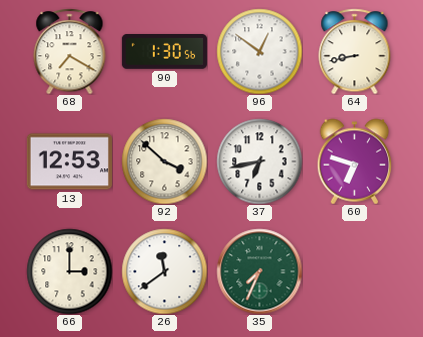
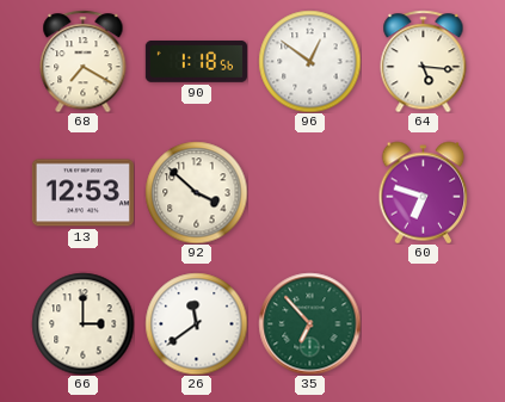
90: 1:30 -> 1:18
64: 8:43 -> 5:16
37: 6:43 -> none
35: 7:34 -> 6:53
